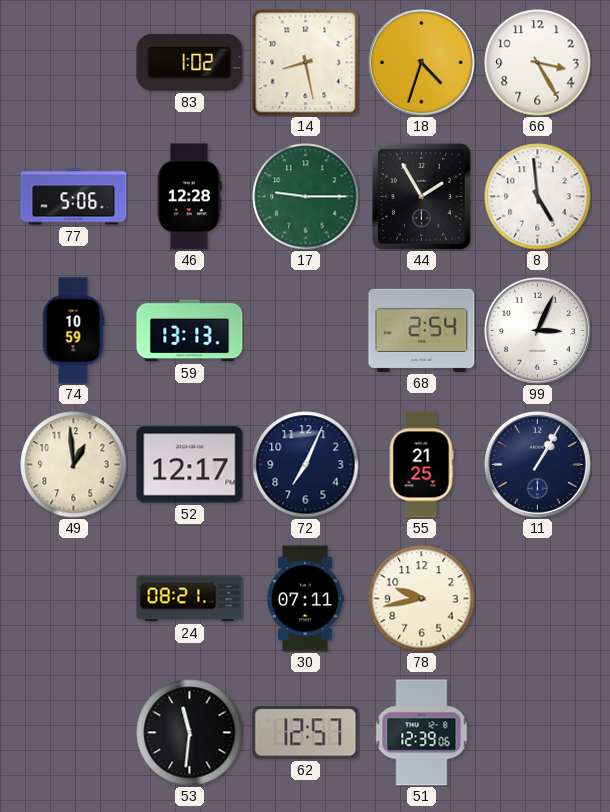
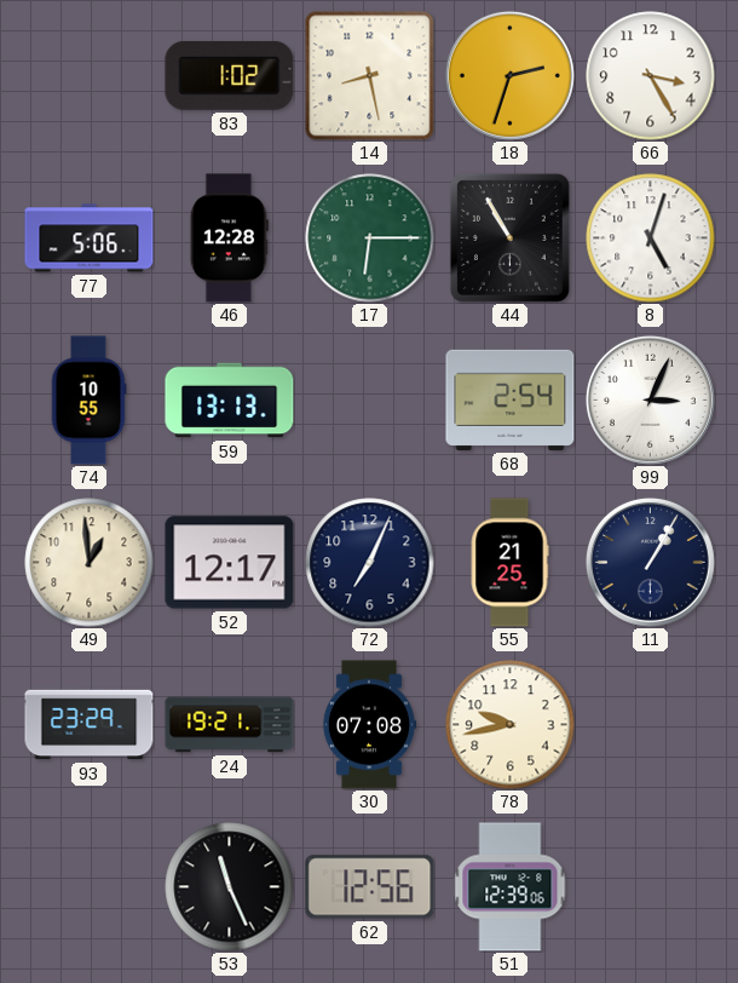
18: 4:33 -> 2:33
17: 9:15 -> 6:15
44: 1:55 -> 10:55
8: 4:59 -> 5:03
74: 10:59 -> 10:55
93: none -> 23:29
24: 08:21 -> 19:21
30: 07:11 -> 07:08
53: 11:31 -> 11:26
62: 12:57 -> 12:56
